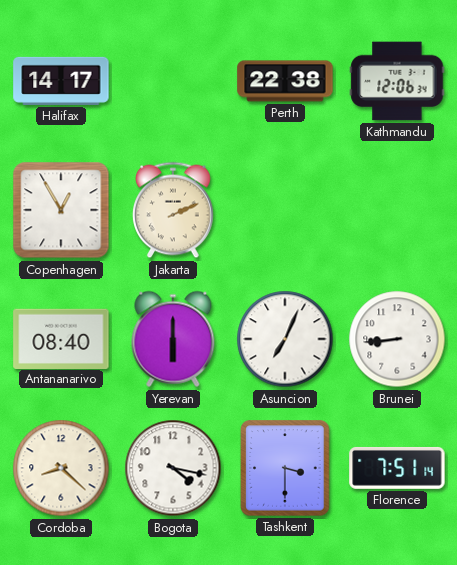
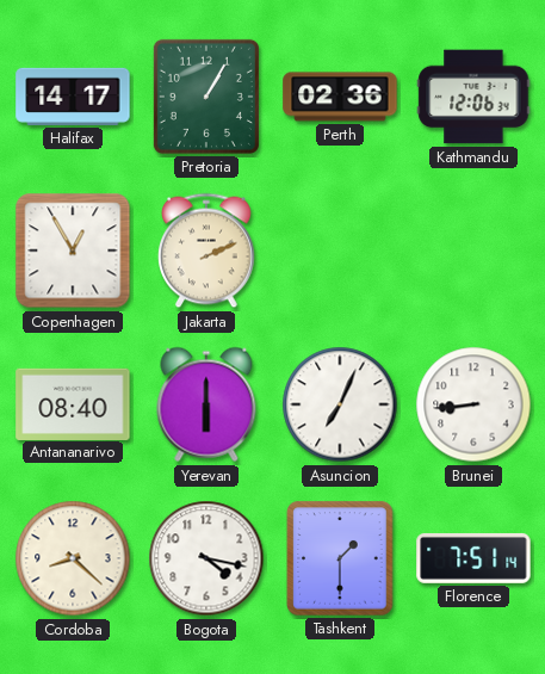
Pretoria: none -> 1:05
Perth: 22:38 -> 02:36
Tashkent: 3:30 -> 1:30
